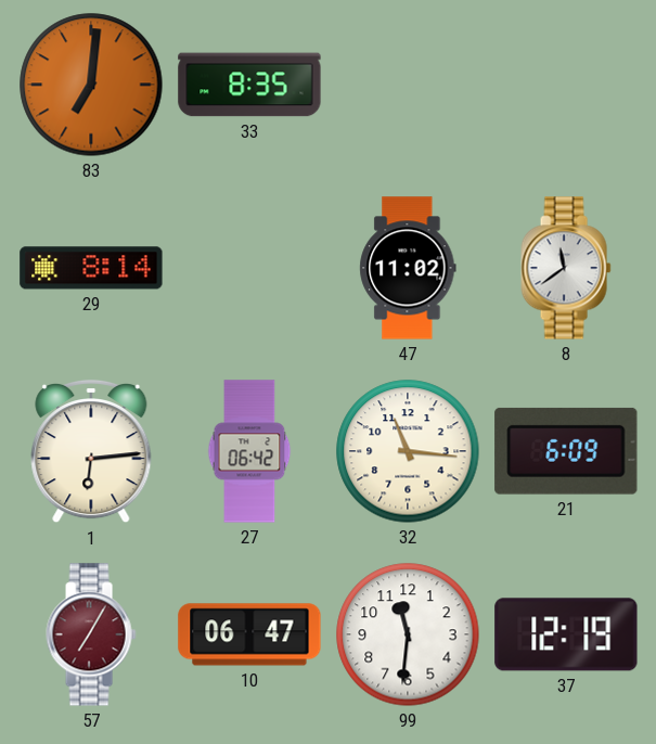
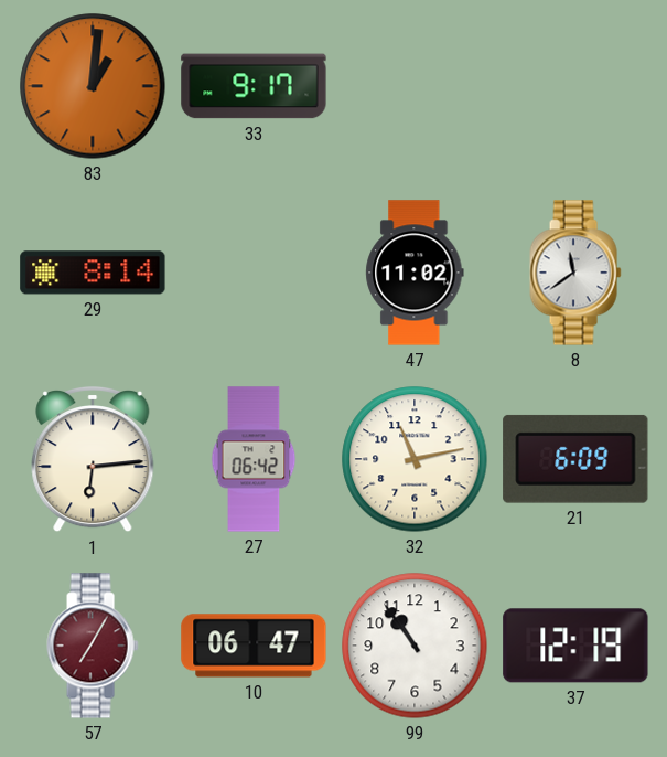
83: 7:01 -> 1:01
33: 8:35 -> 9:17
32: 11:16 -> 11:13
99: 11:31 -> 10:54
